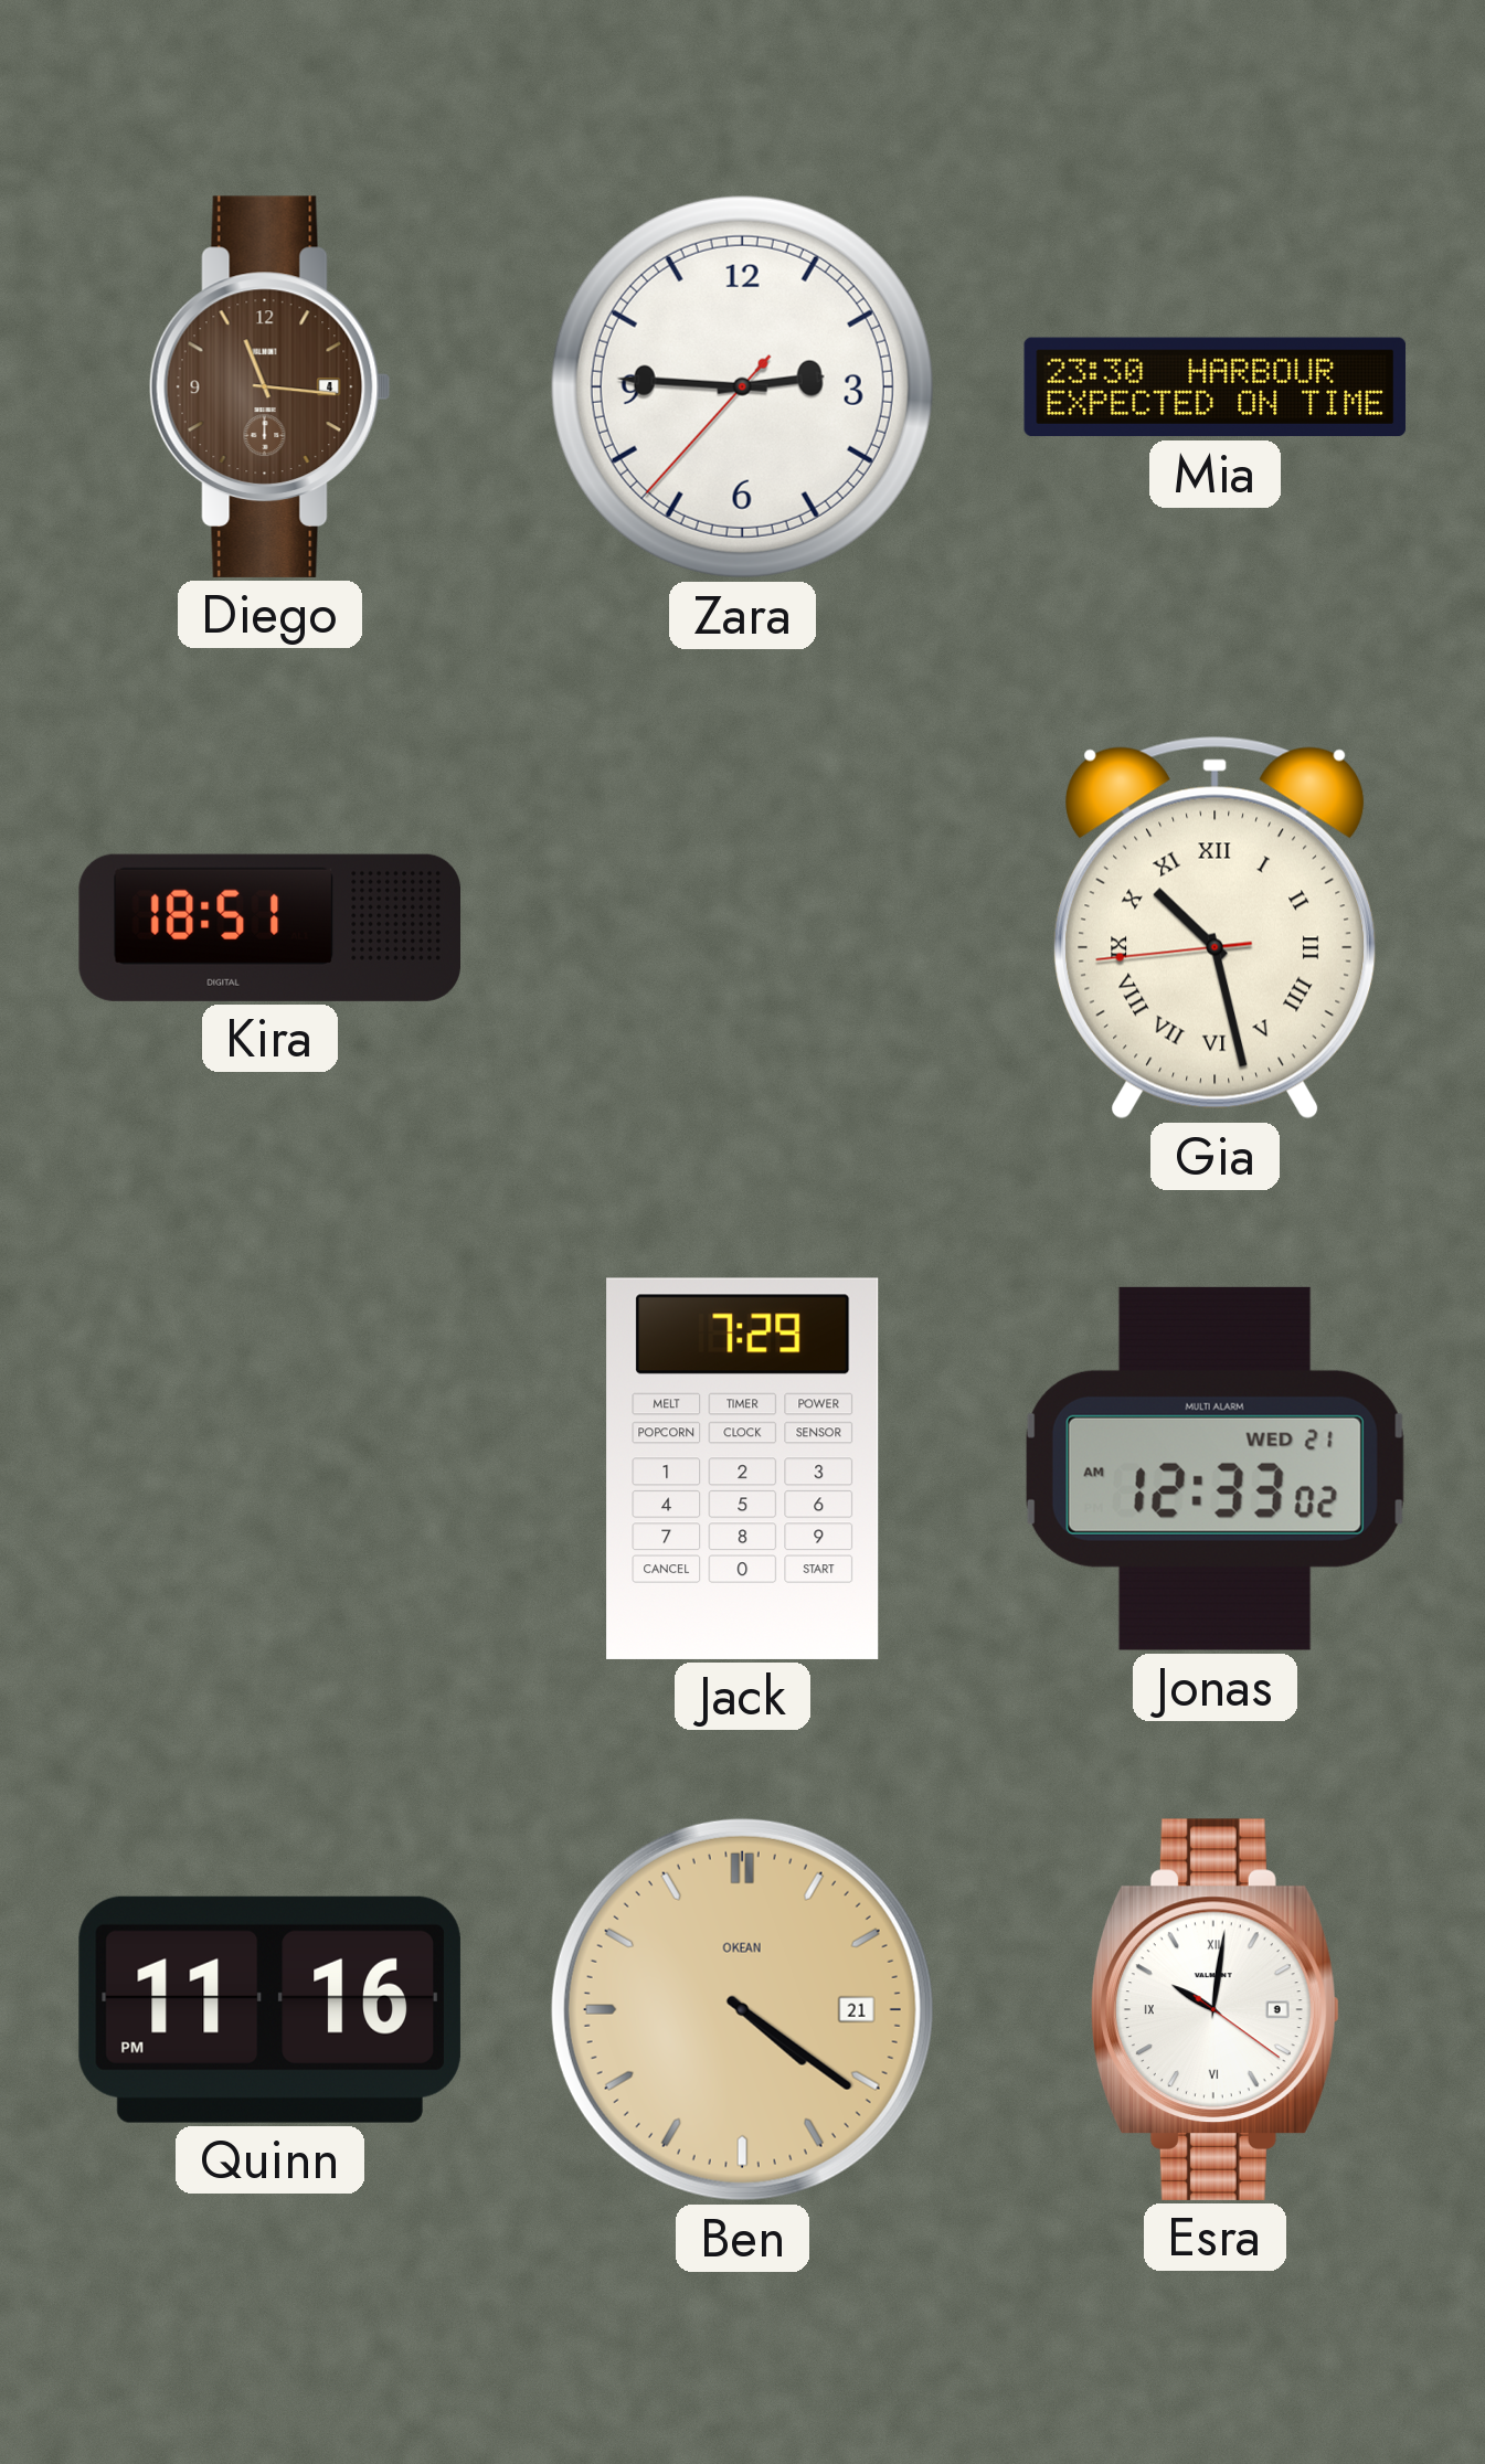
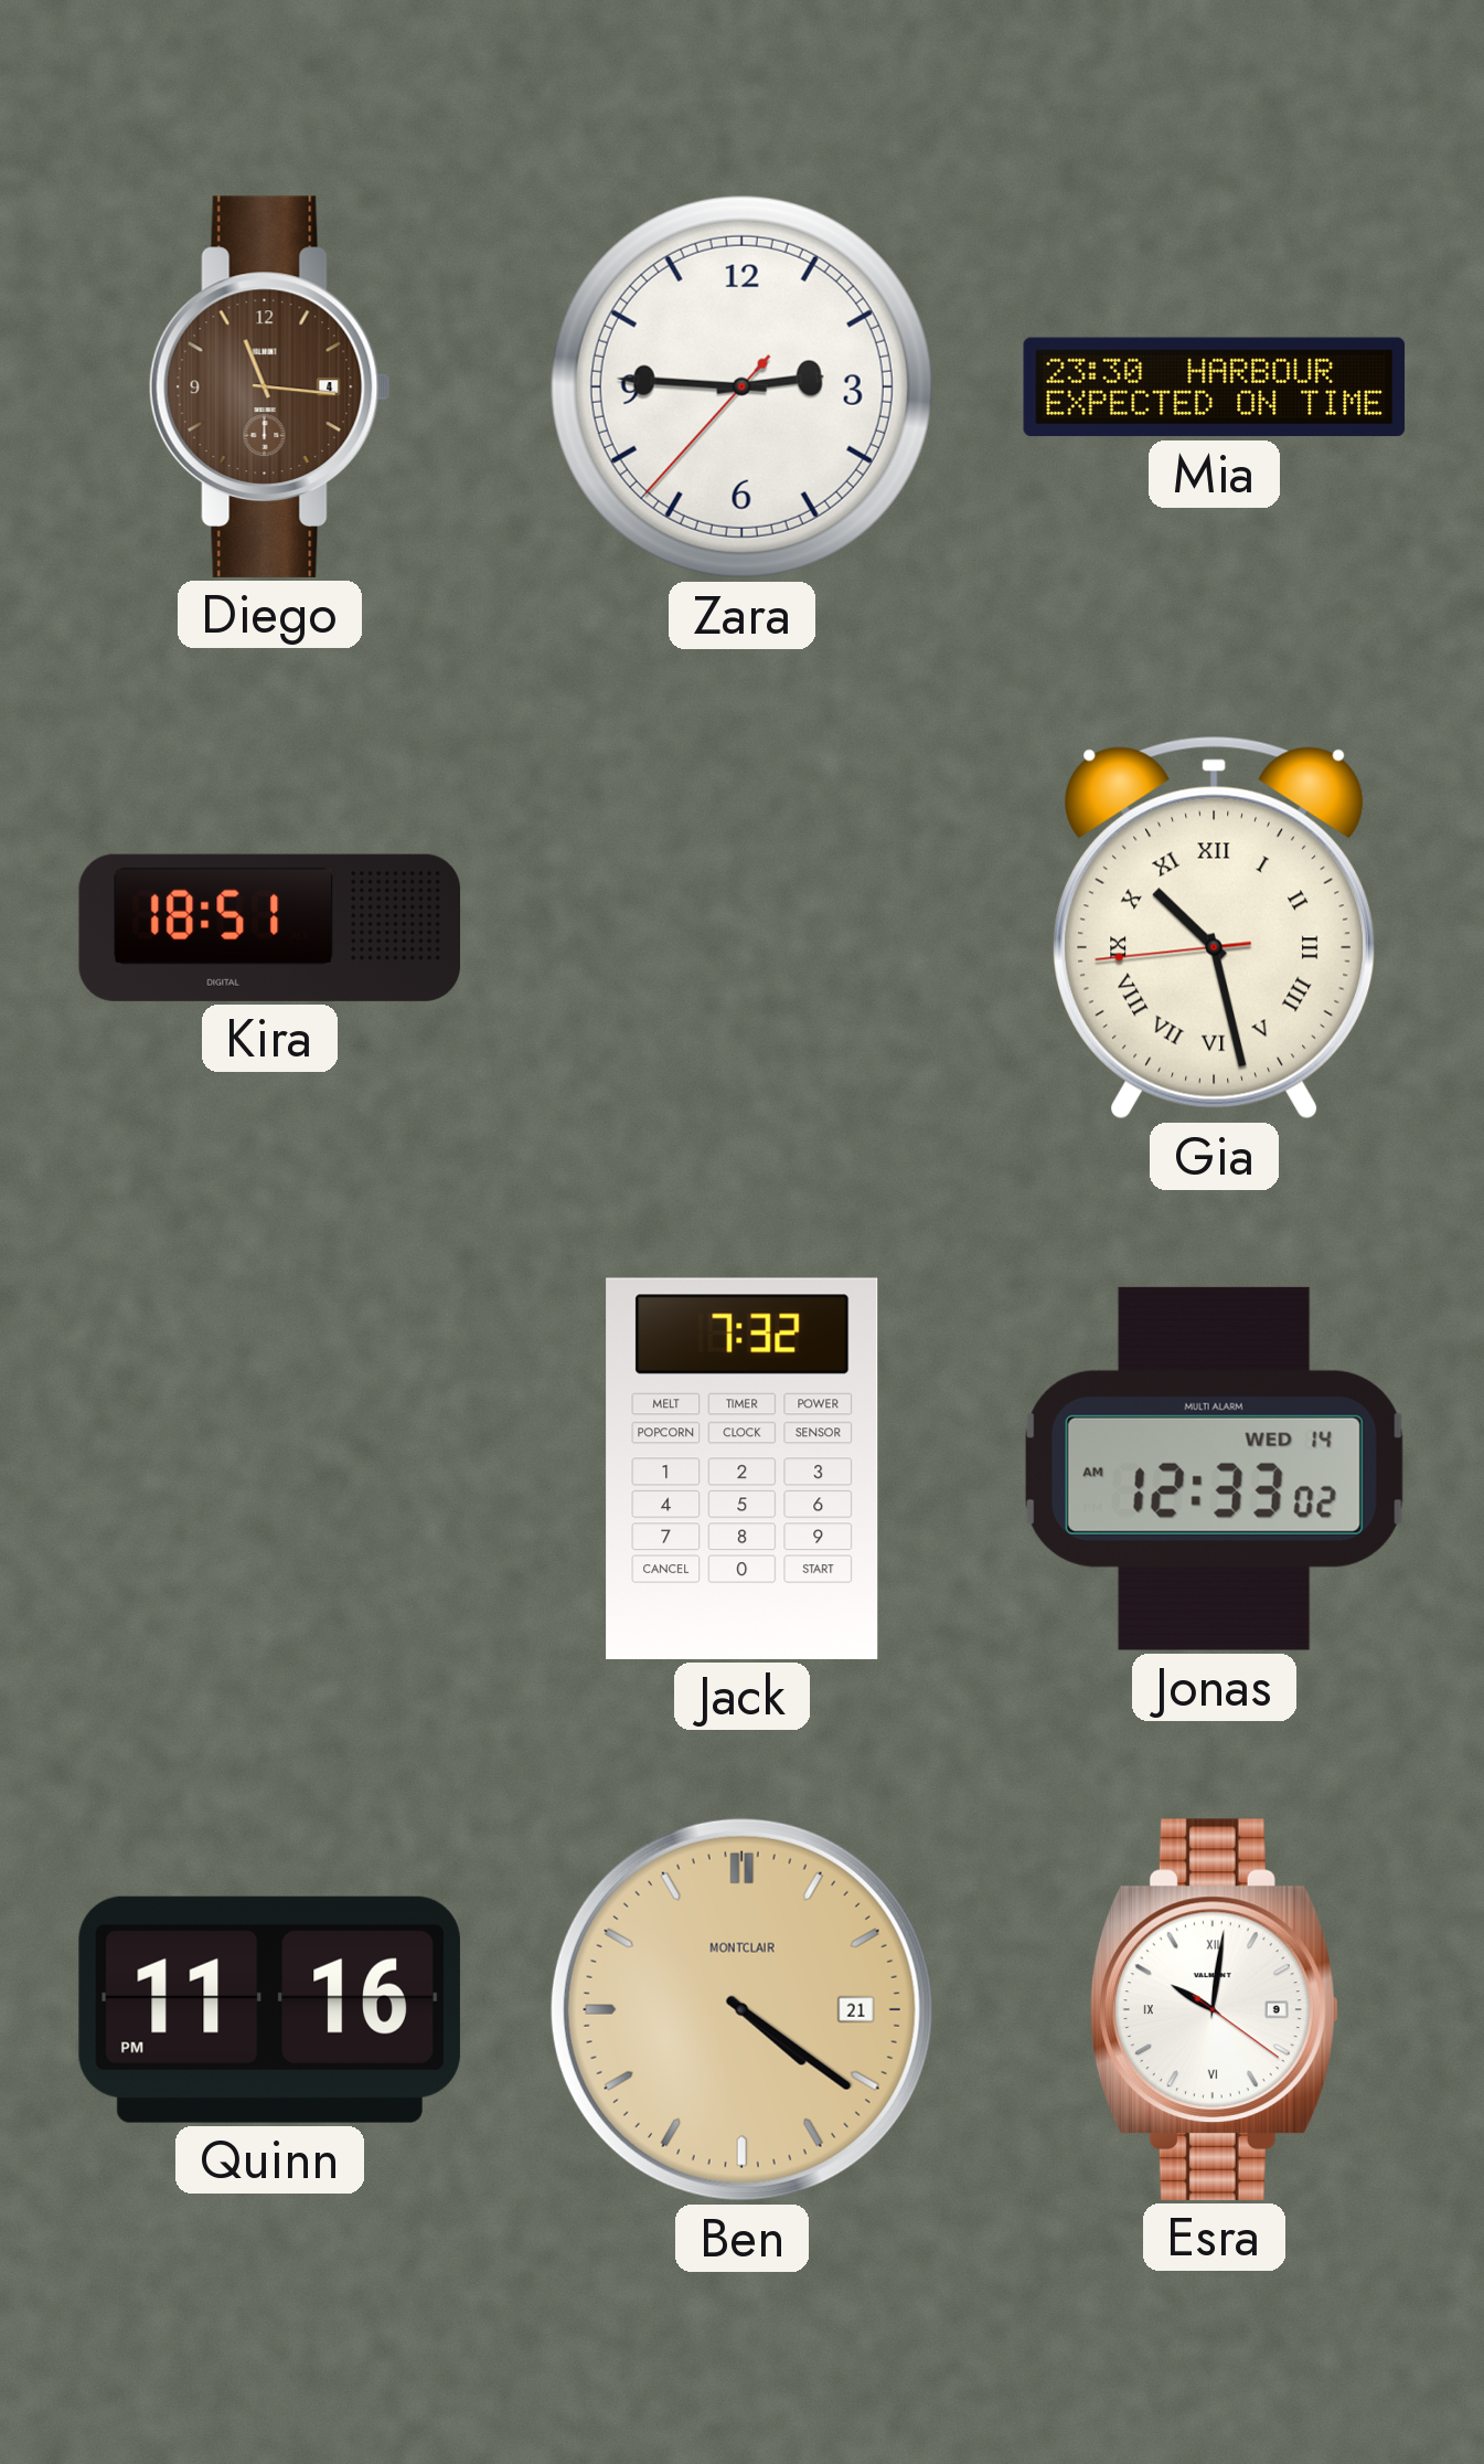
Jack: 7:29 -> 7:32
Jonas date: WED 21 -> WED 14
Ben brand: OKEAN -> MONTCLAIR
